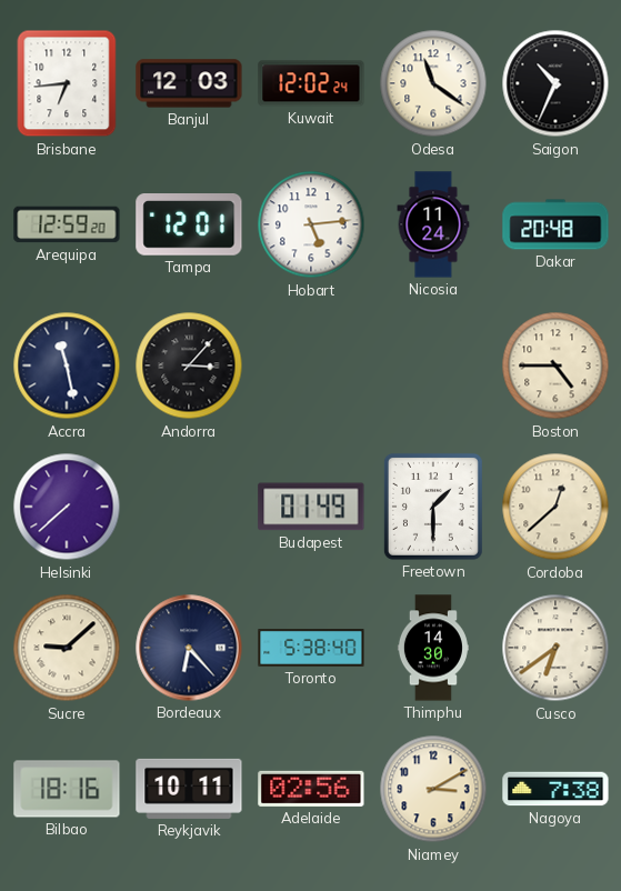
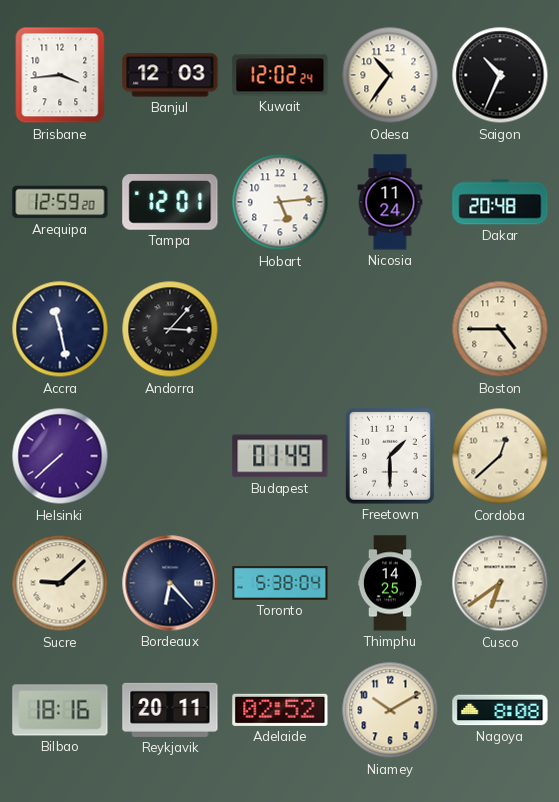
Brisbane: 6:44 -> 3:44
Odesa: 11:21 -> 10:36
Toronto: 5:38:40 -> 5:38:04
Thimphu: 14:30 -> 14:25
Reykjavik: 10:11 -> 20:11
Adelaide: 02:56 -> 02:52
Niamey: 3:10 -> 10:10
Nagoya: 7:38 -> 8:08
